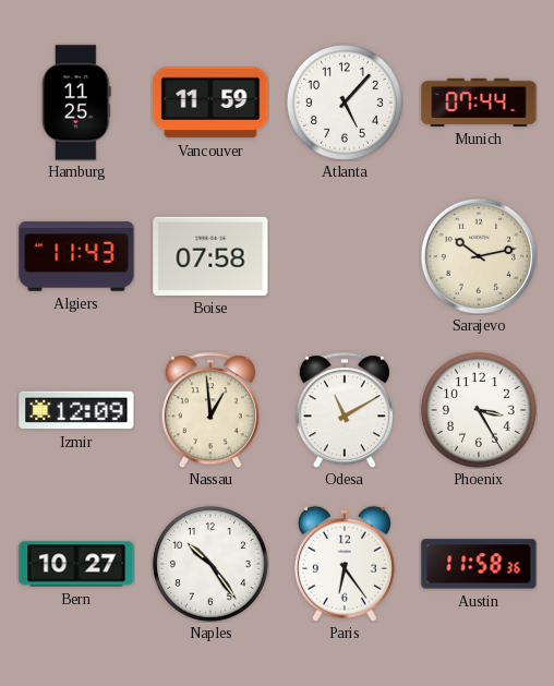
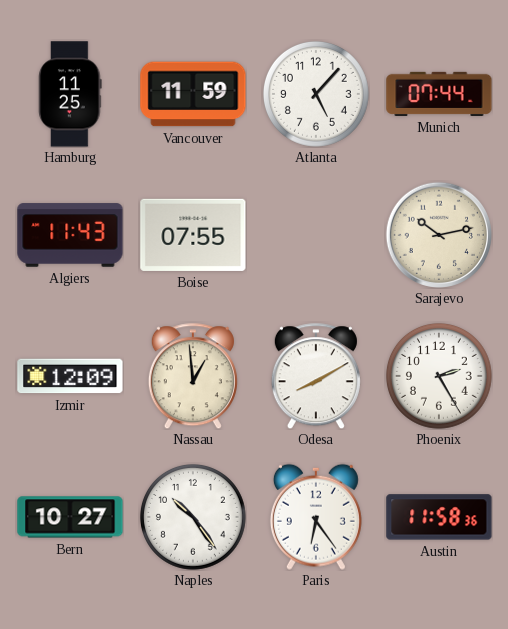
Boise: 07:58 -> 07:55
Odesa: 11:10 -> 8:10
Phoenix: 3:25 -> 2:25
